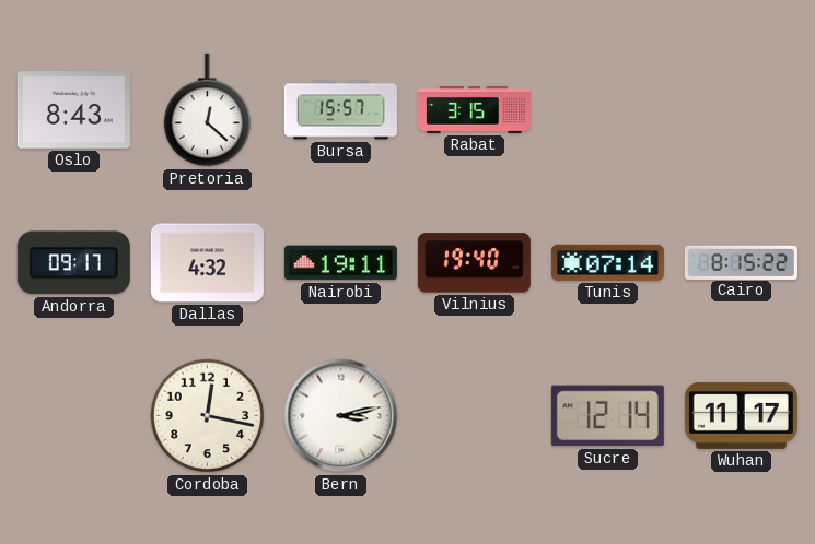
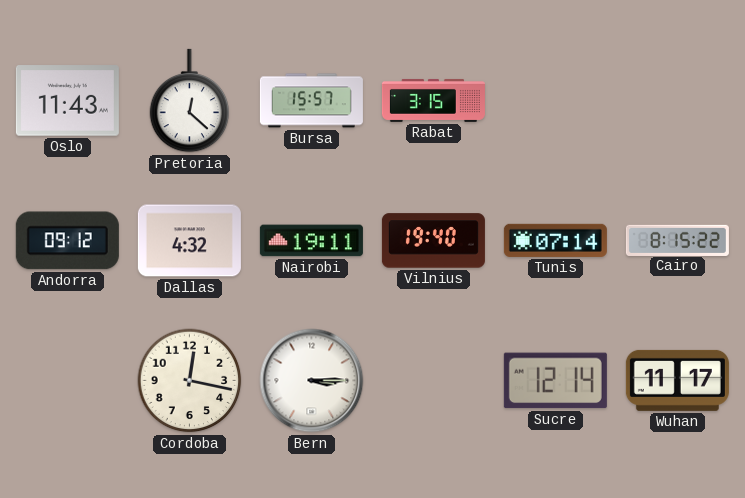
Oslo: 8:43 -> 11:43
Andorra: 09:17 -> 09:12
Bern: 3:13 -> 3:15
